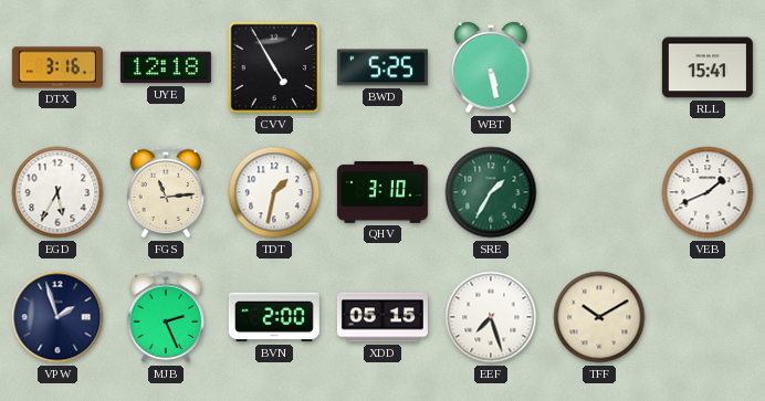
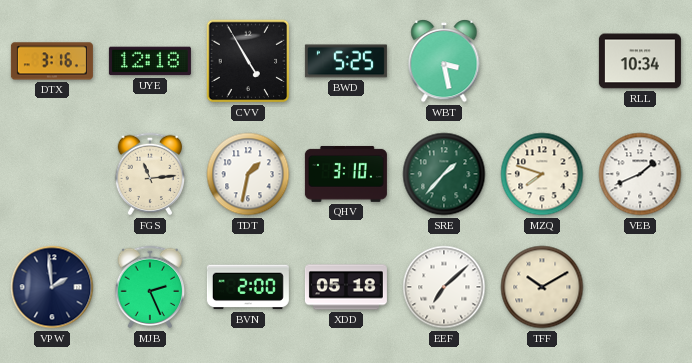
WBT: 5:28 -> 3:28
RLL: 15:41 -> 10:34
EGD: 5:35 -> none
SRE: 1:35 -> 1:37
MZQ: none -> 7:48
VPW: 1:57 -> 1:59
XDD: 05:15 -> 05:18
EEF: 7:27 -> 7:08
